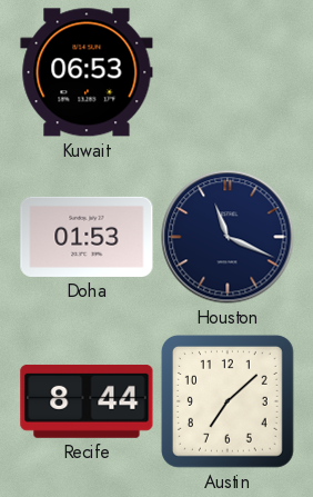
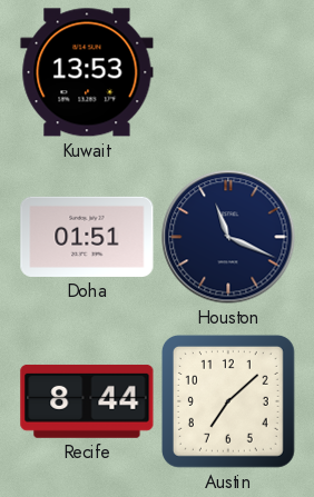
Kuwait: 06:53 -> 13:53
Doha: 01:53 -> 01:51
